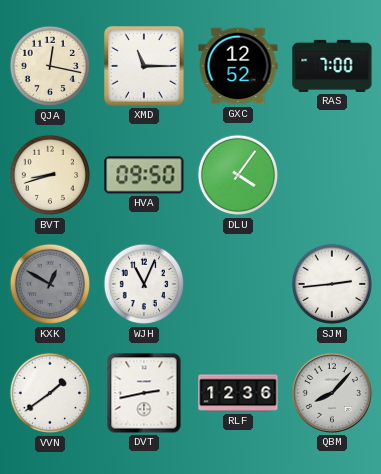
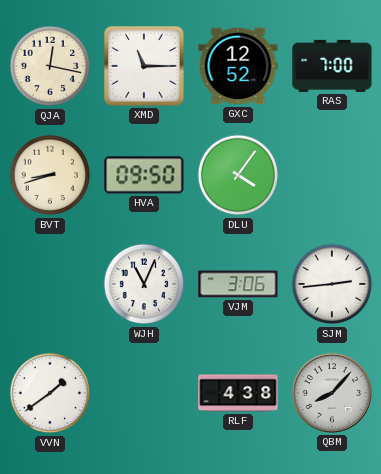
KXK: 12:50 -> none
VJM: none -> 3:06
DVT: 2:43 -> none
RLF: 12:36 -> 4:38
